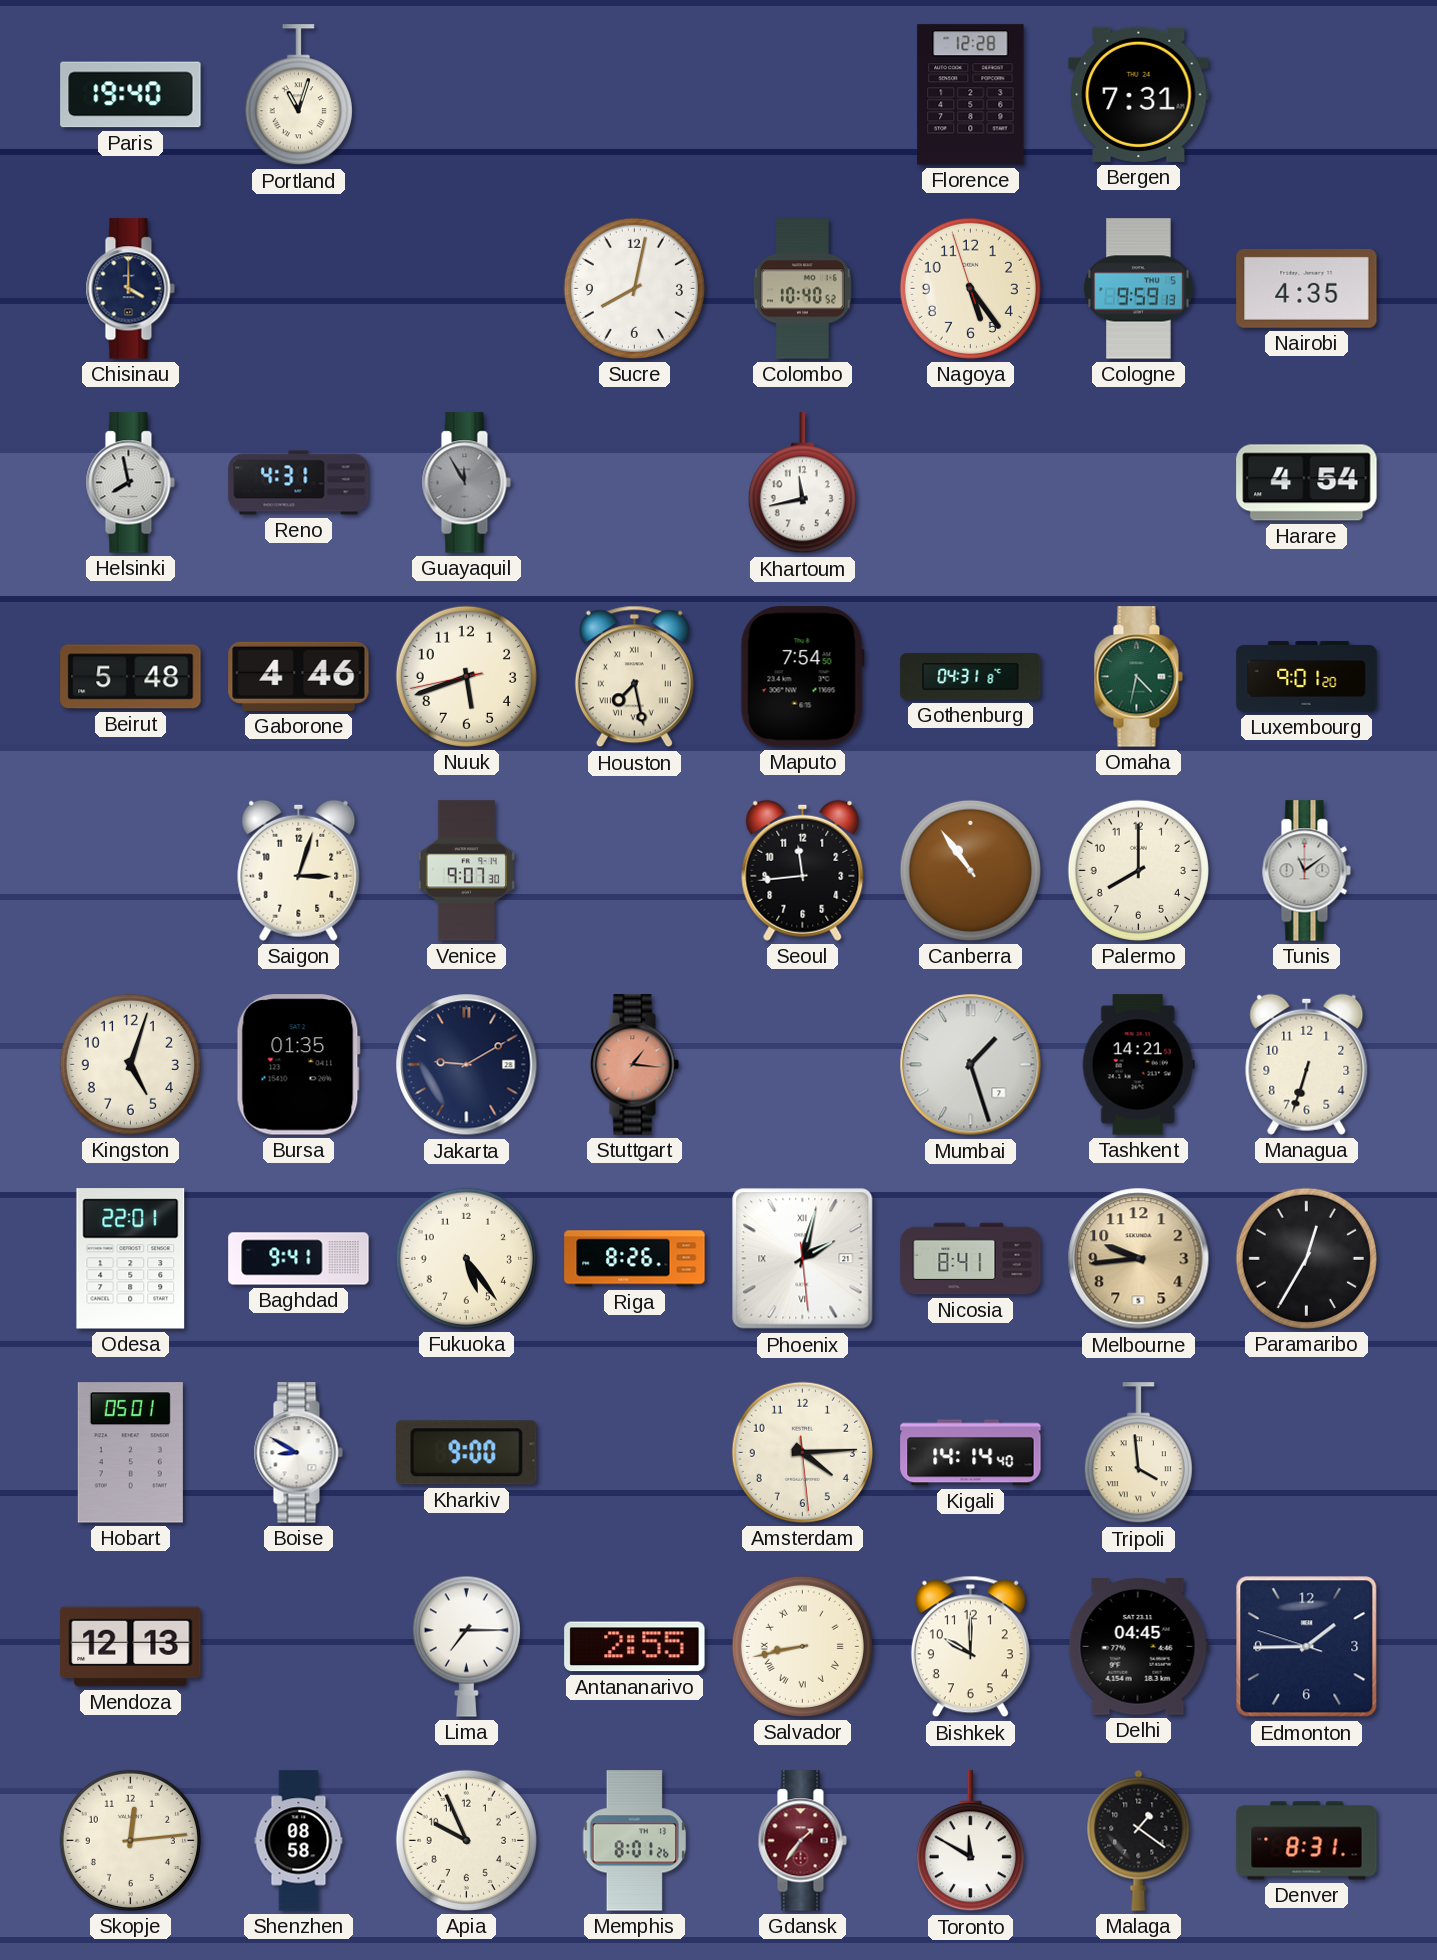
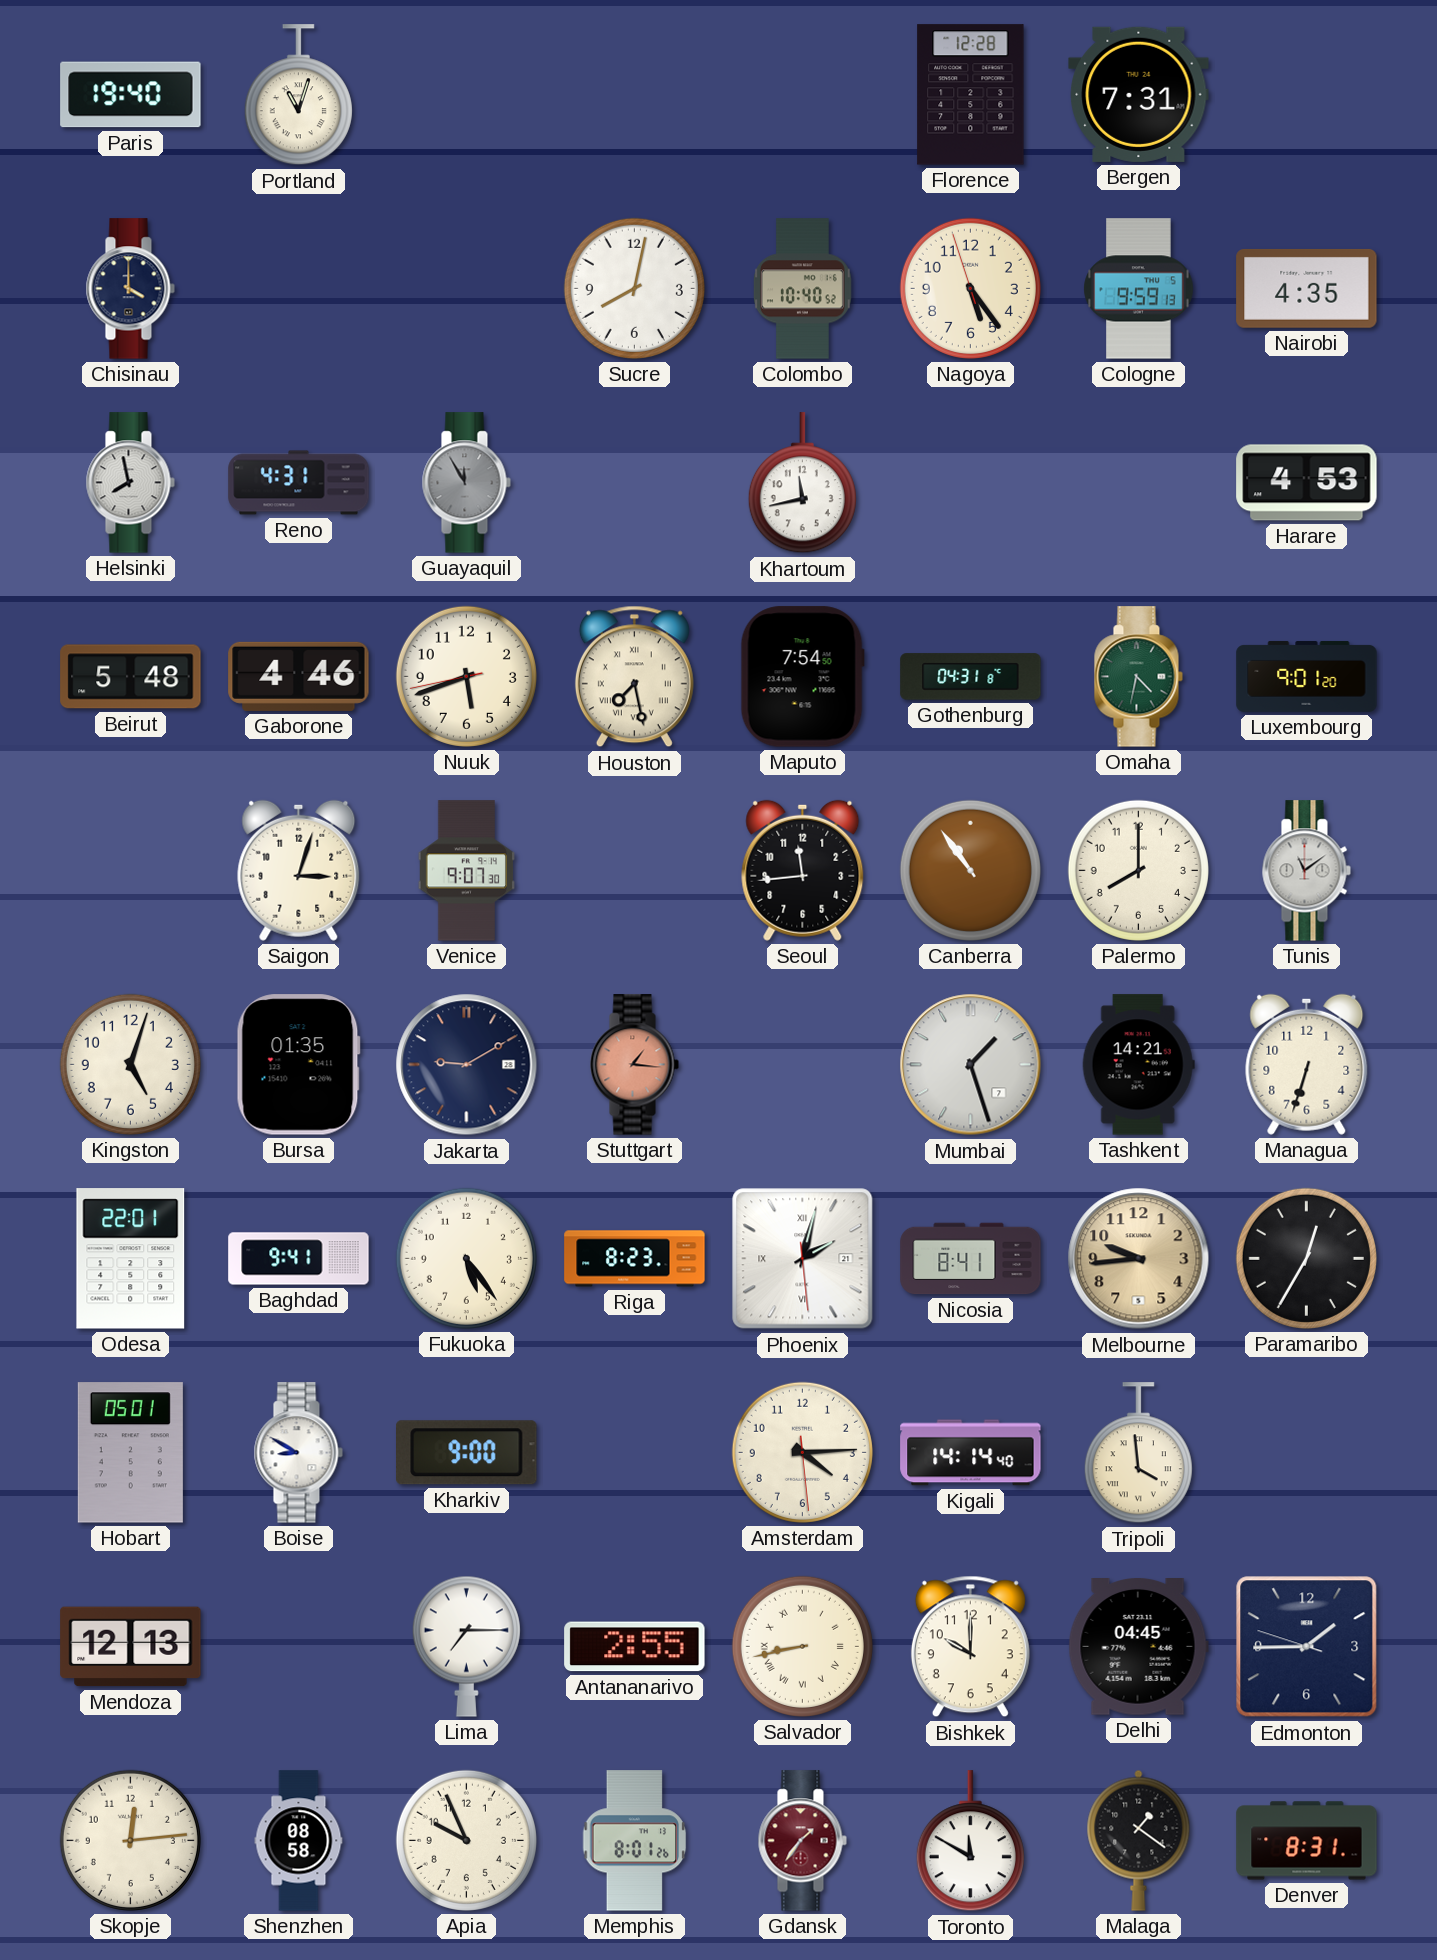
Harare: 4:54 -> 4:53
Riga: 8:26 -> 8:23
